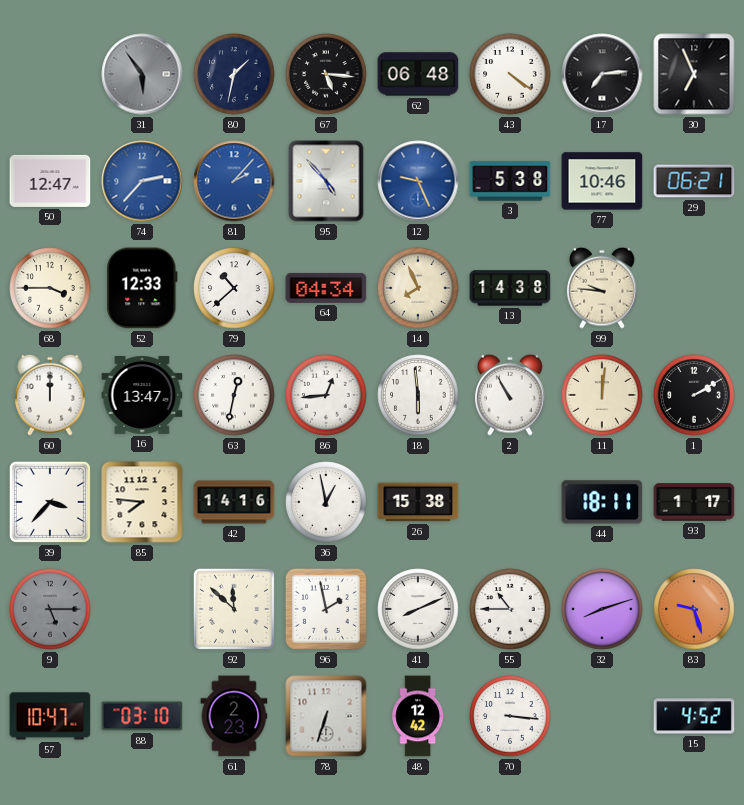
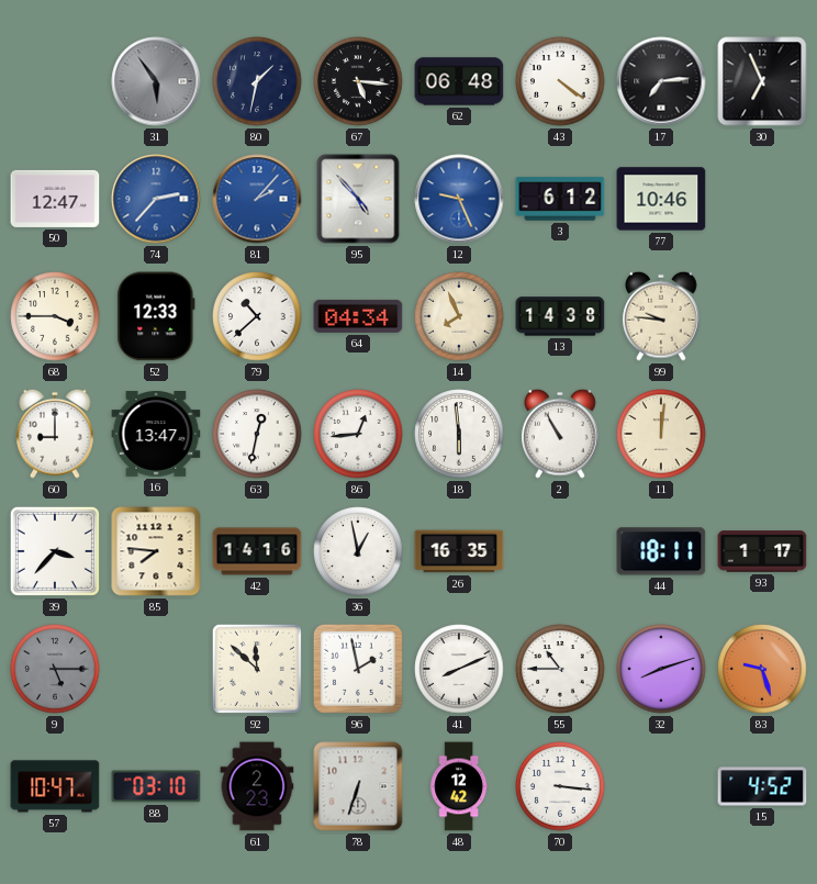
3: 5:38 -> 6:12
29: 06:21 -> none
60: 12:00 -> 9:00
1: 2:10 -> none
26: 15:38 -> 16:35
